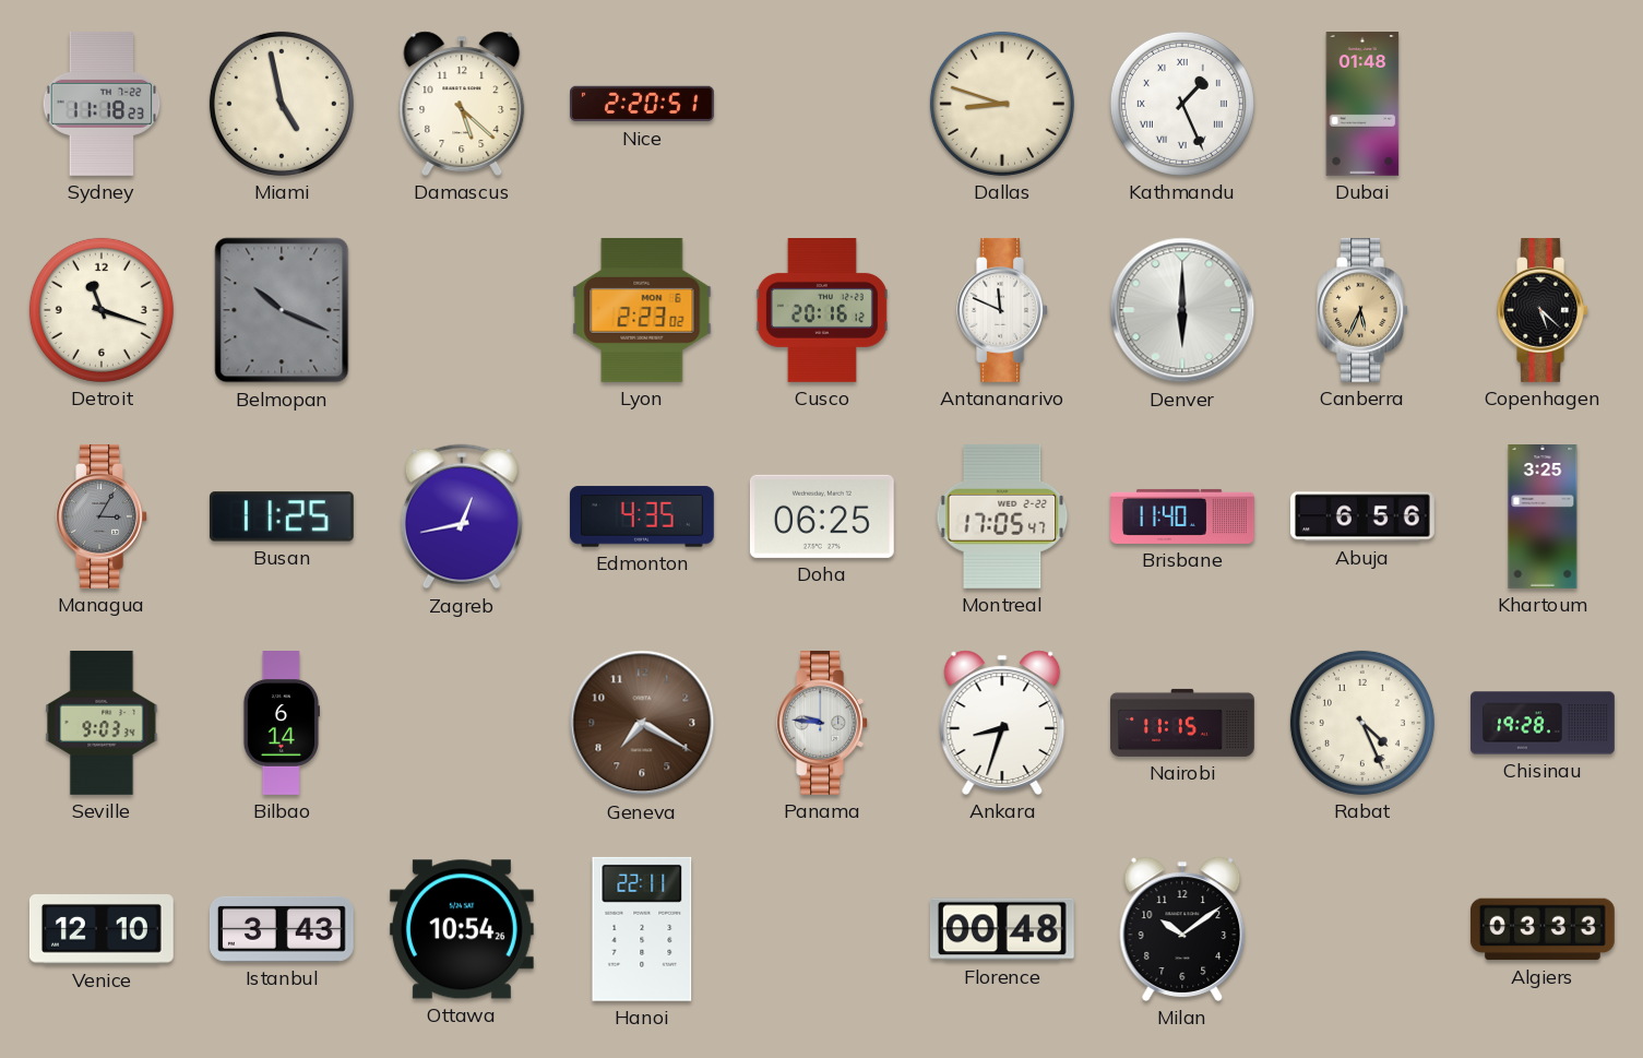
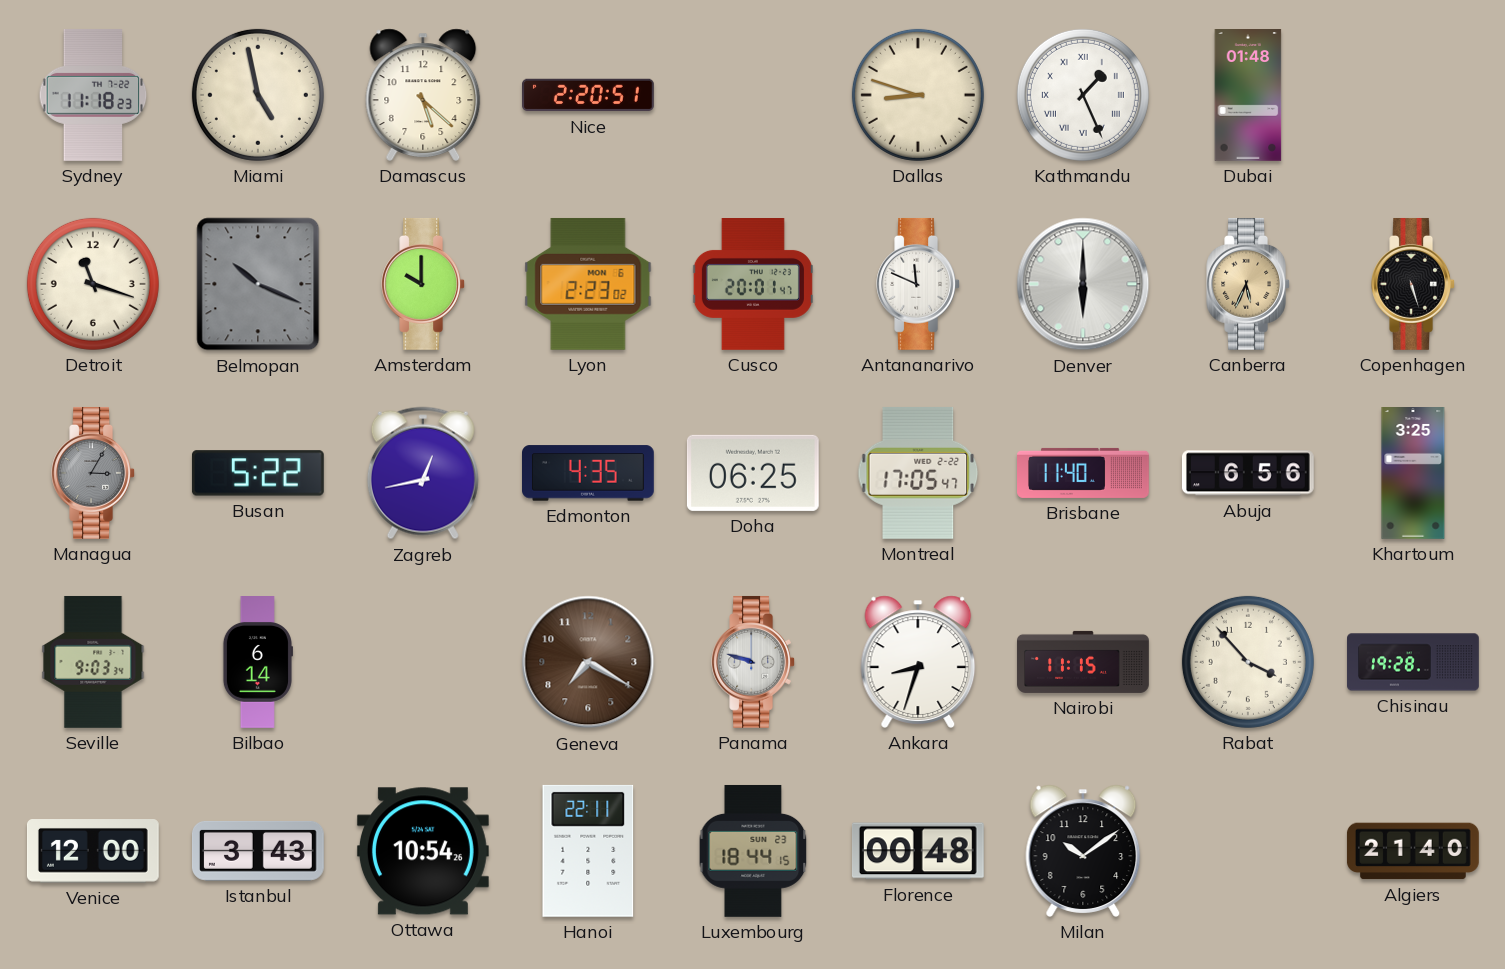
Amsterdam: none -> 10:00
Cusco: 20:16 -> 20:01
Copenhagen: 5:22 -> 5:27
Busan: 11:25 -> 5:22
Panama: 9:46 -> 9:48
Rabat: 4:26 -> 3:53
Venice: 12:10 -> 12:00
Luxembourg: none -> 18:44
Algiers: 03:33 -> 21:40
